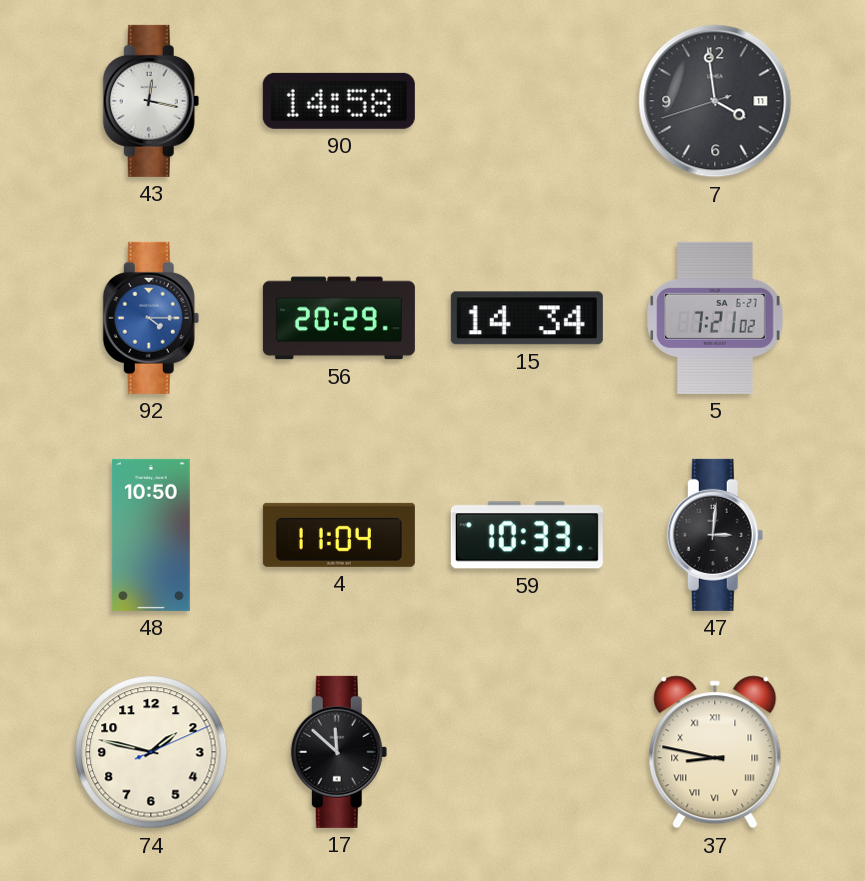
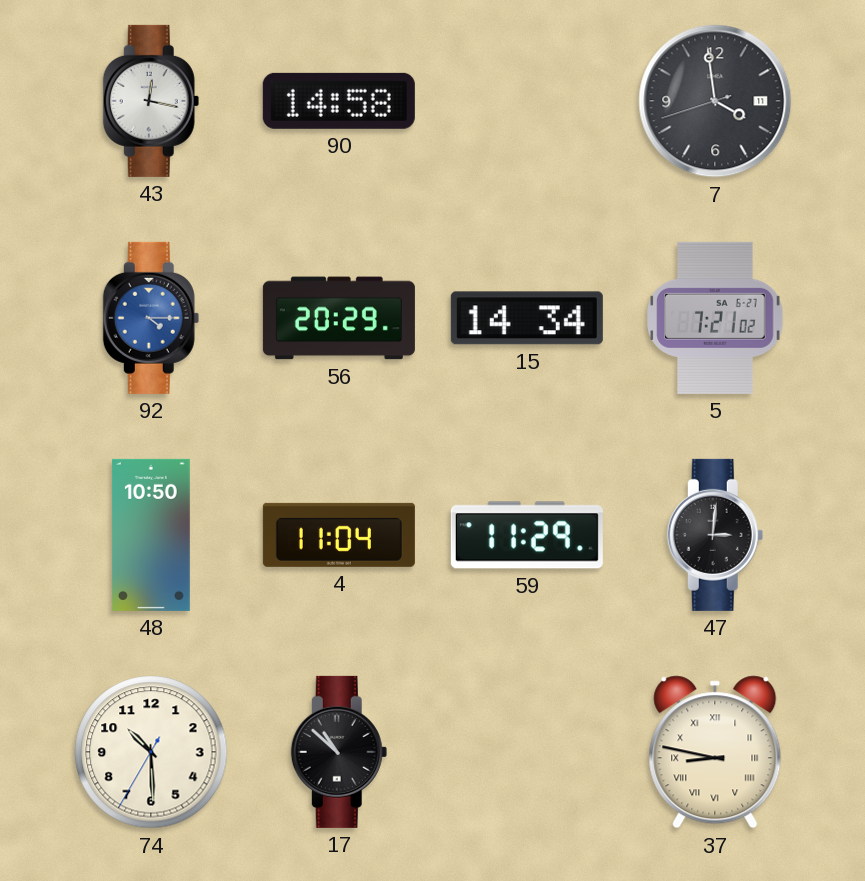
59: 10:33 -> 11:29
74: 1:47 -> 10:29
17: 11:52 -> 10:52
